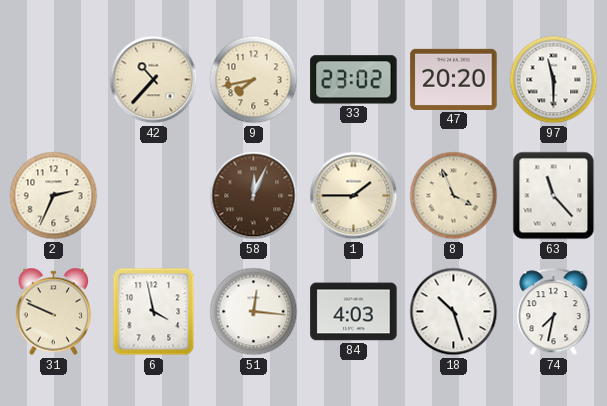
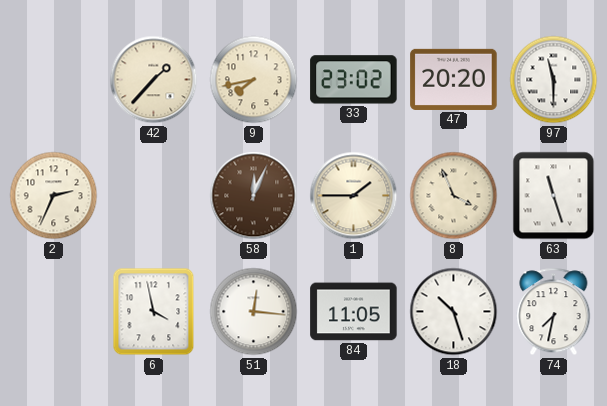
42: 10:37 -> 1:37
63: 11:23 -> 11:27
31: 9:49 -> none
84: 4:03 -> 11:05
